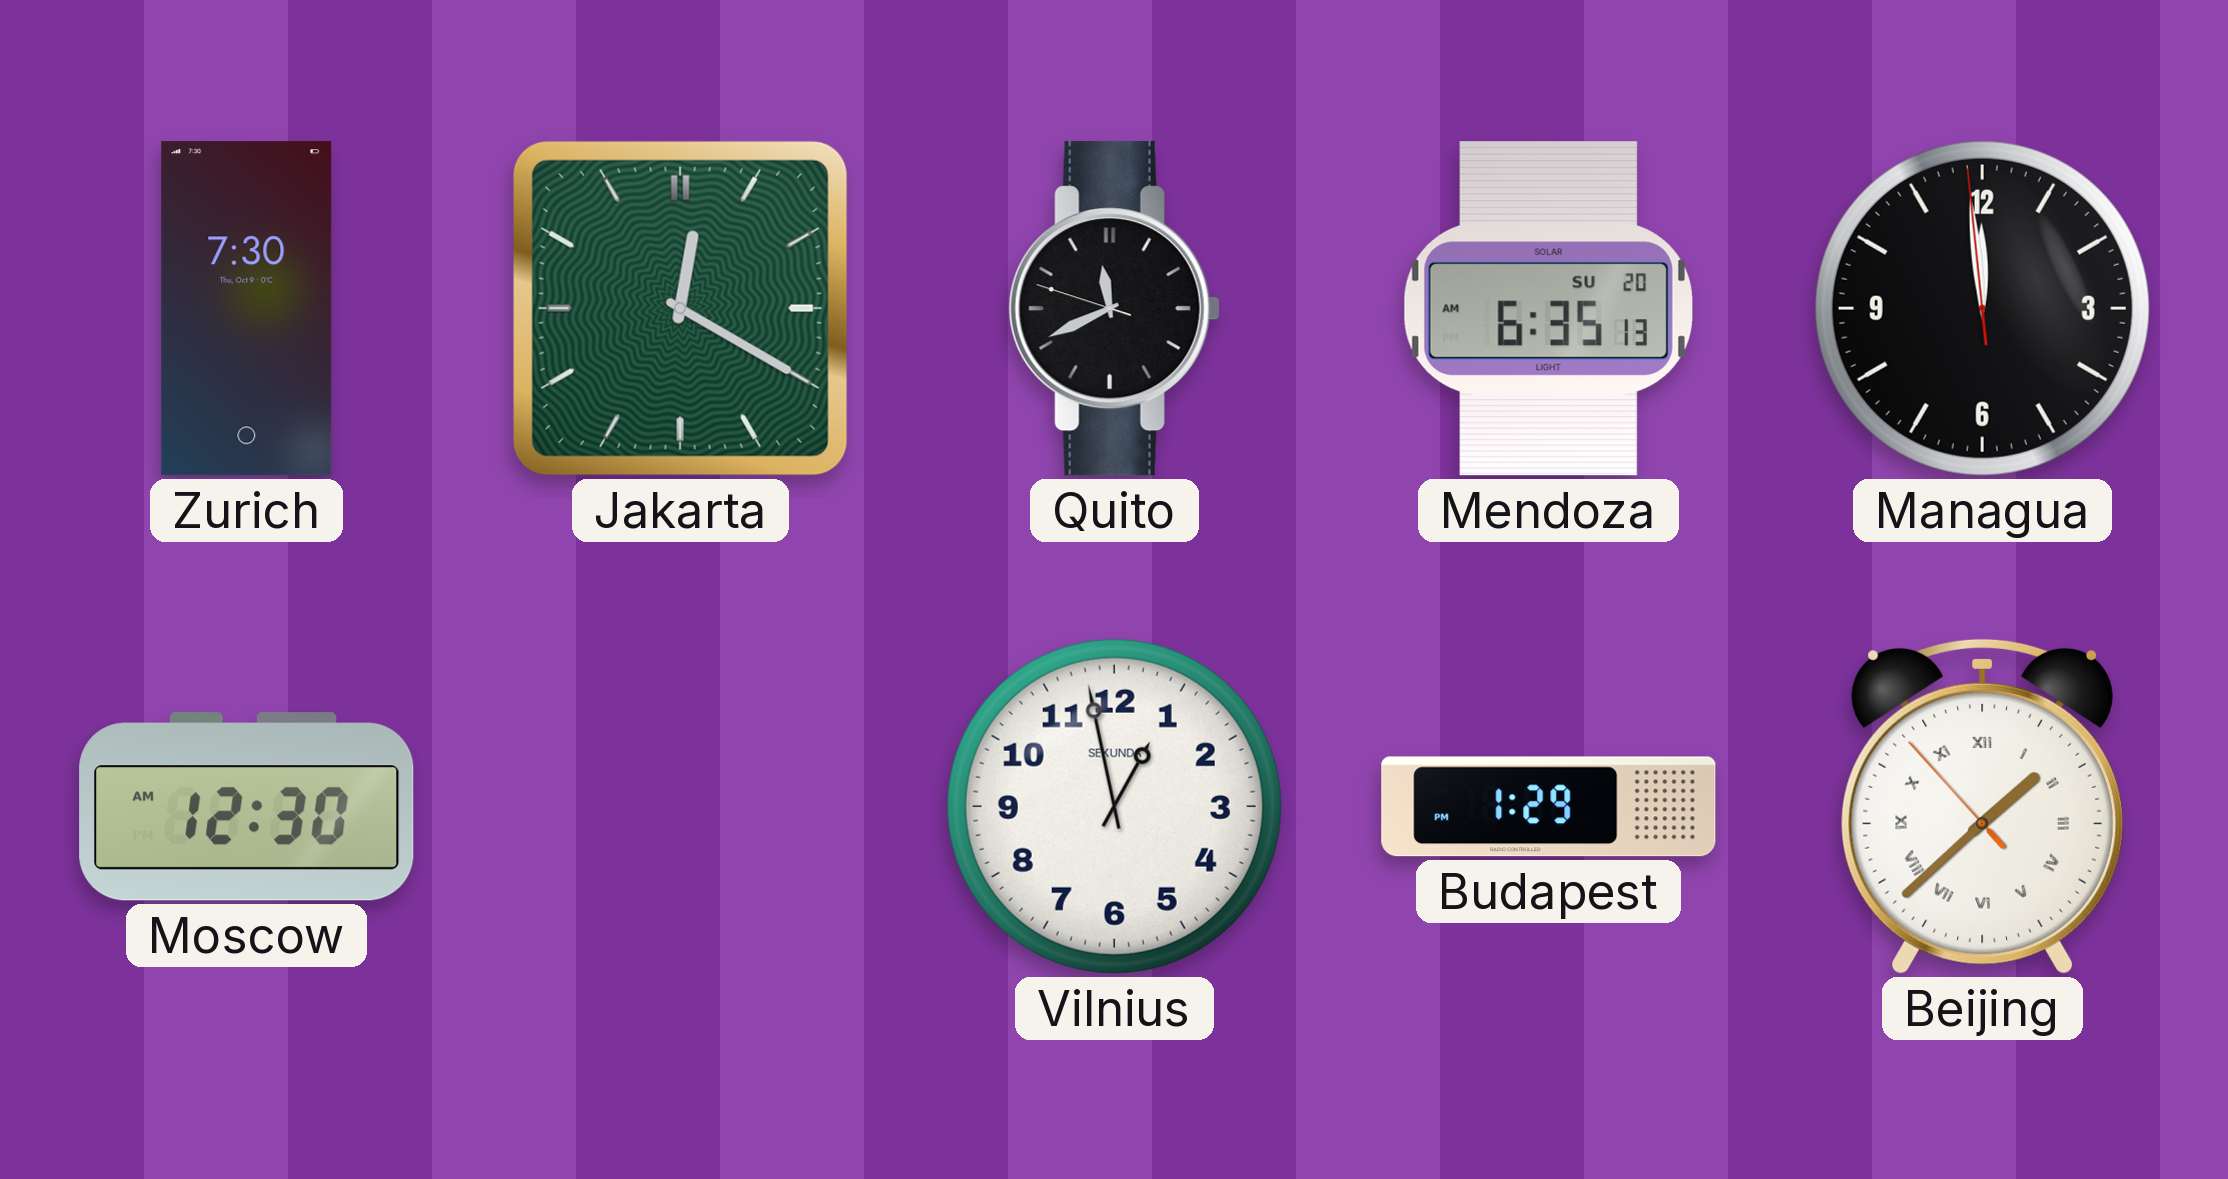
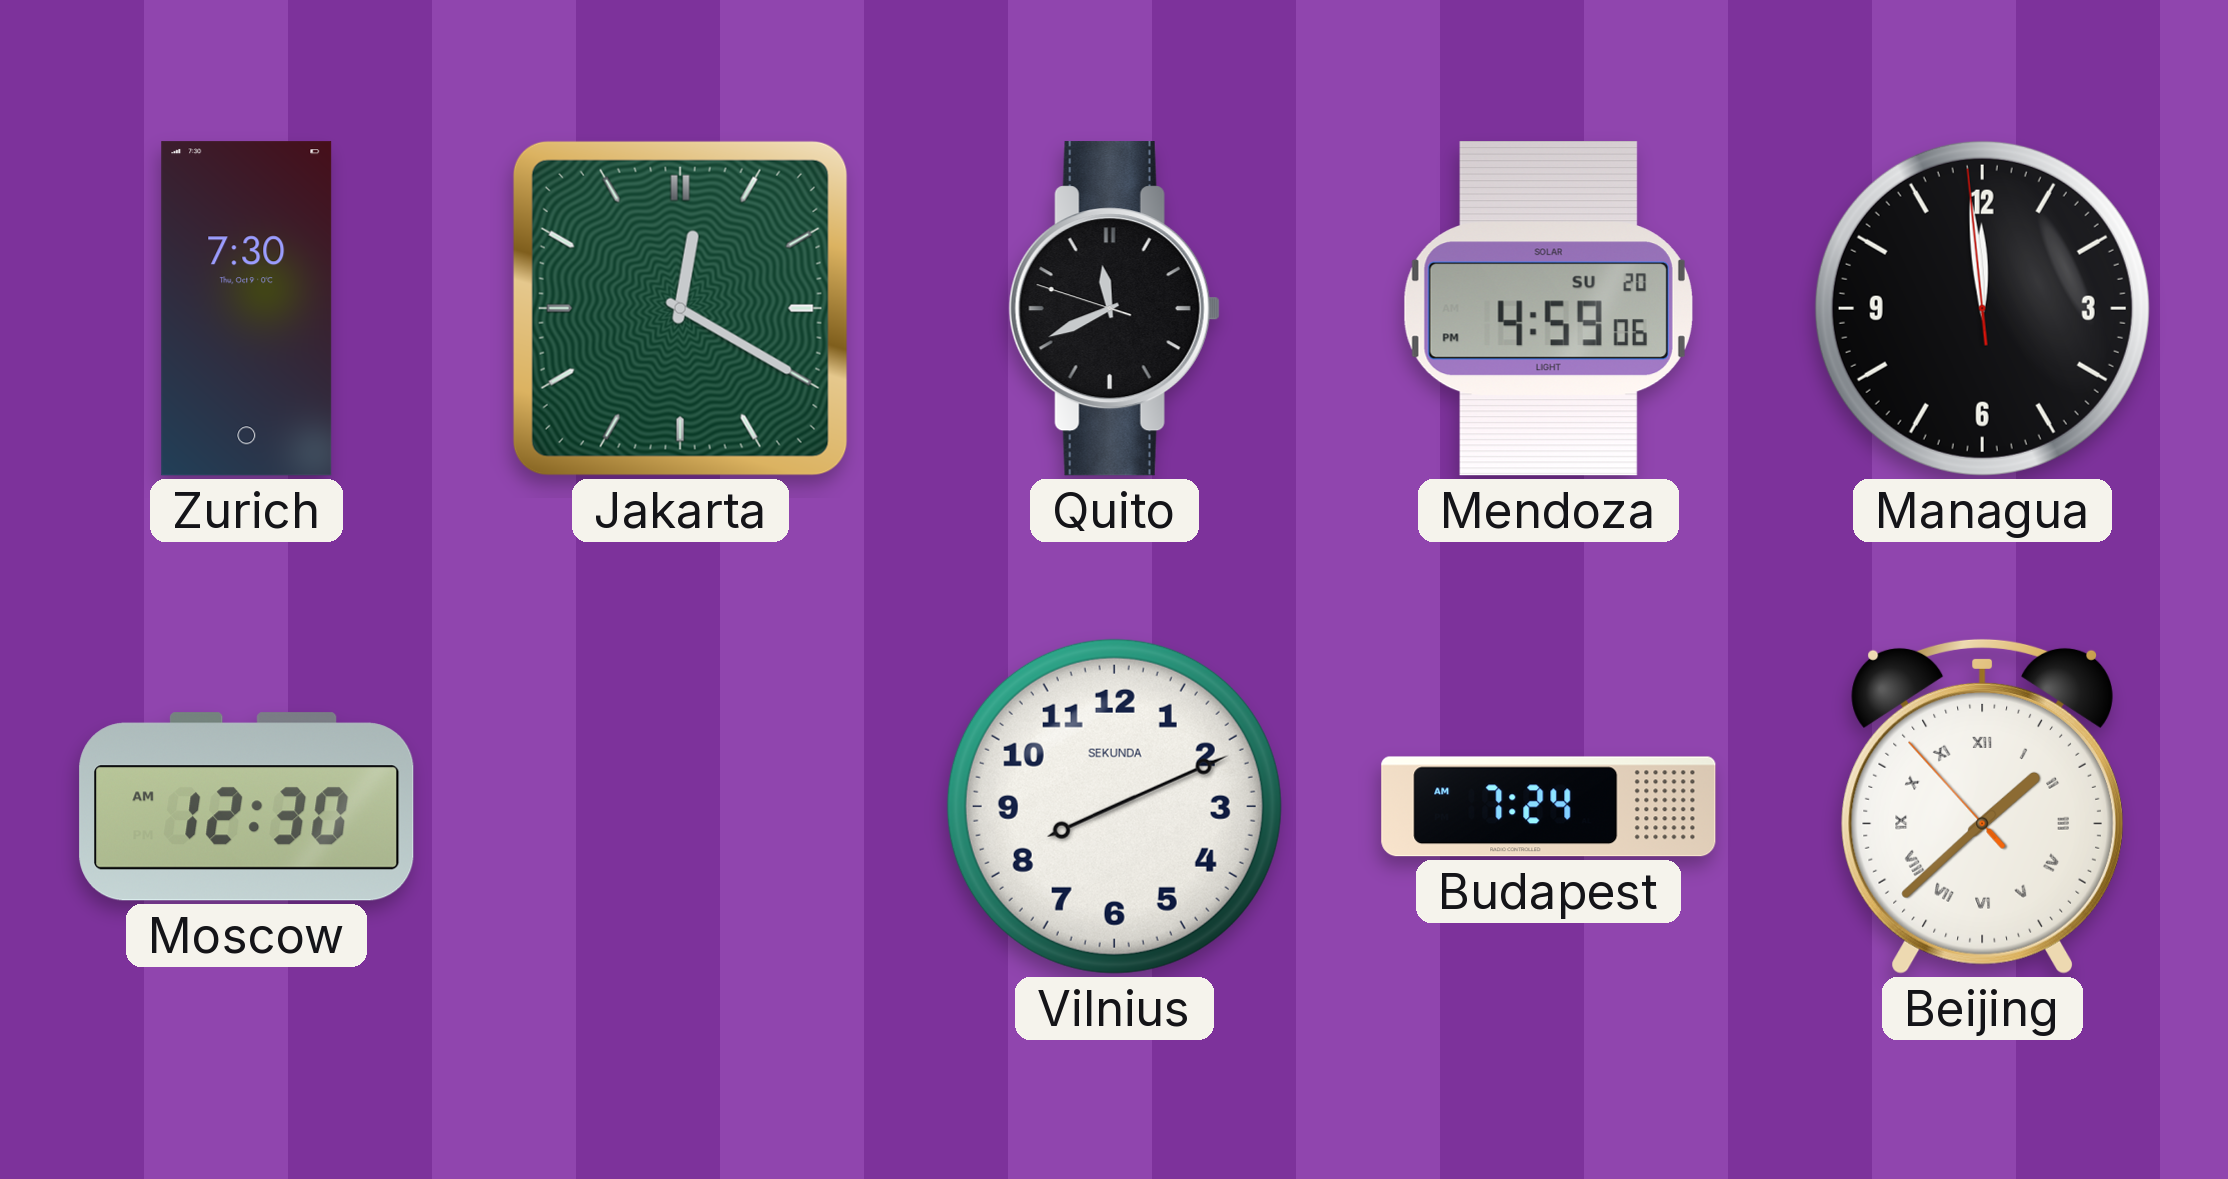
Mendoza: 6:35 -> 4:59
Vilnius: 12:58 -> 8:11
Budapest: 1:29 -> 7:24
